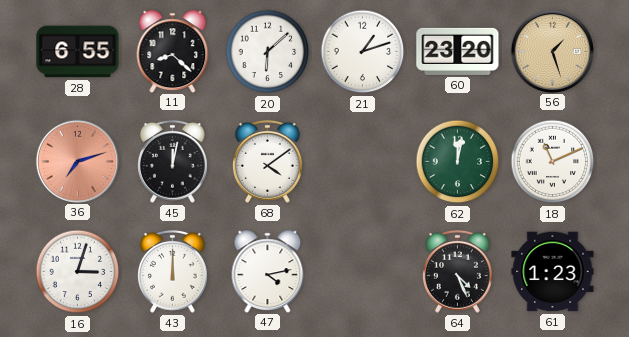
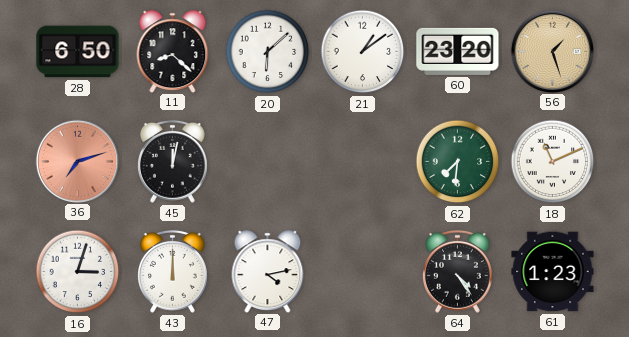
28: 6:55 -> 6:50
21: 1:12 -> 1:09
68: 4:09 -> none
62: 12:02 -> 7:31
64: 4:26 -> 4:24
